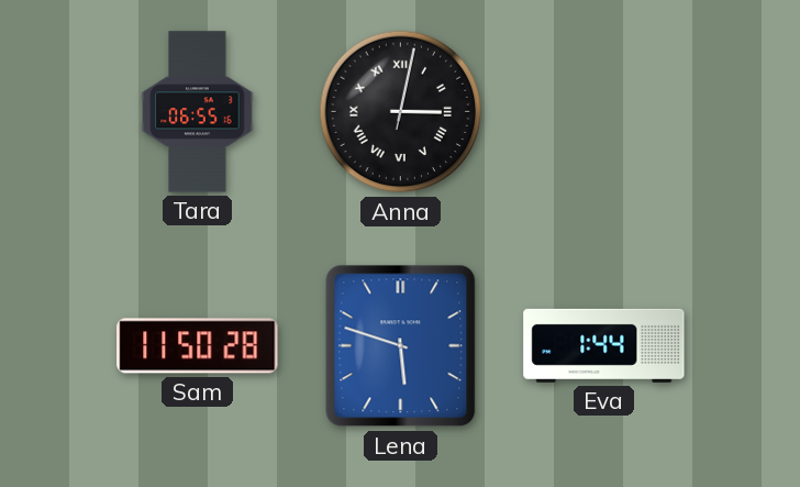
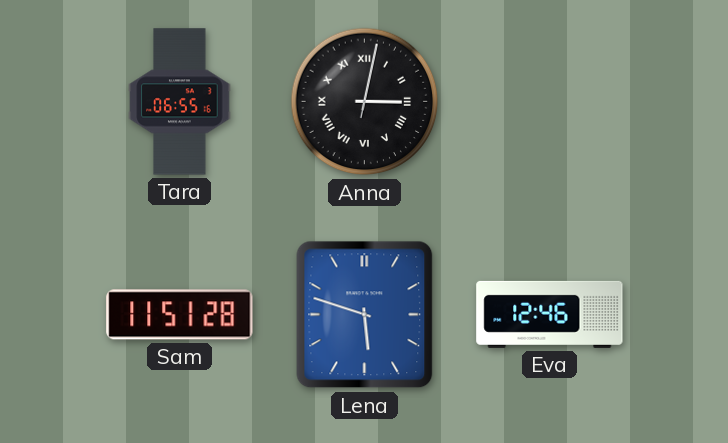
Sam: 11:50 -> 11:51
Eva: 1:44 -> 12:46
